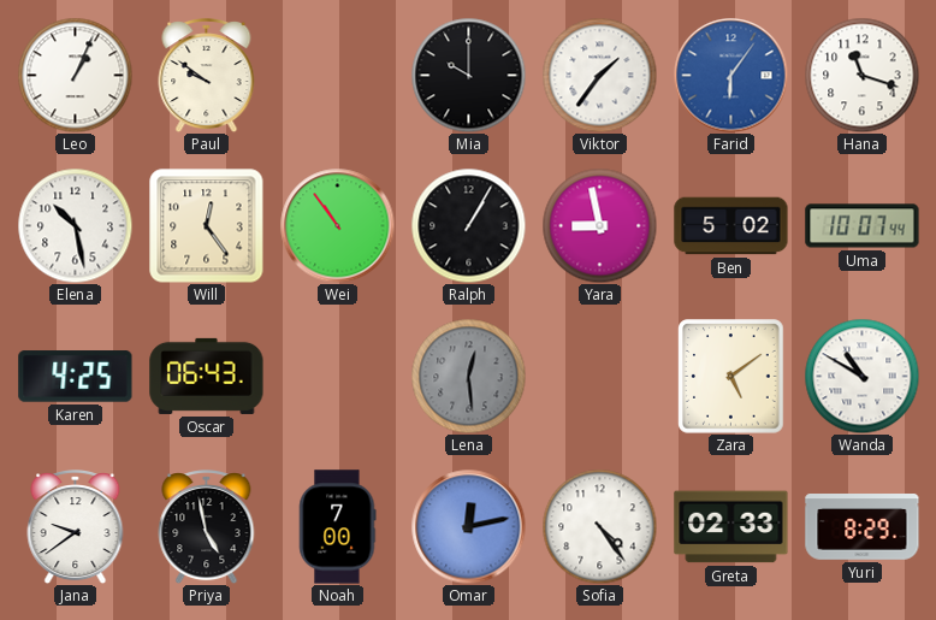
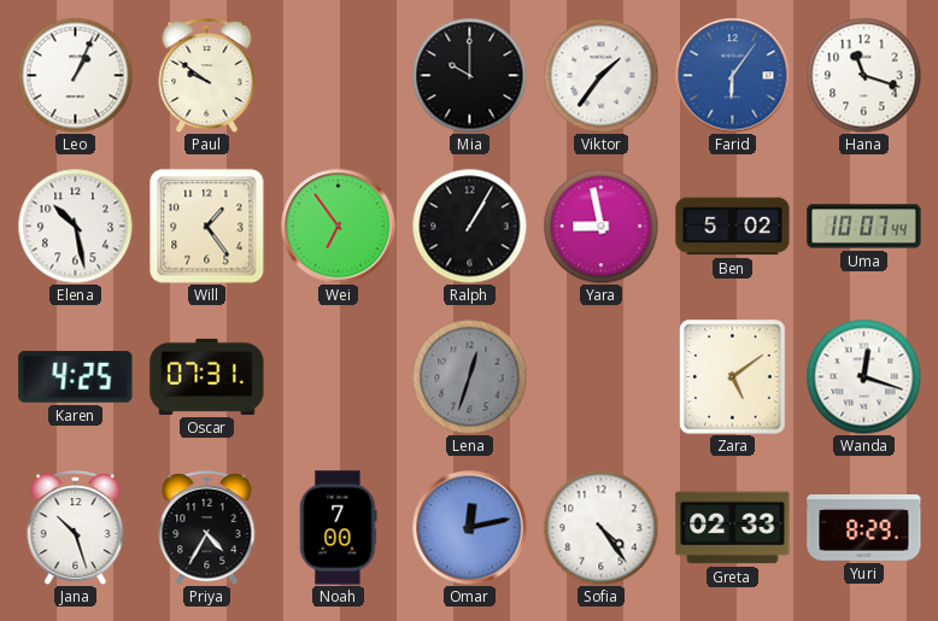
Will: 12:24 -> 1:24
Wei: 10:54 -> 6:54
Oscar: 06:43 -> 07:31
Lena: 12:29 -> 12:33
Wanda: 10:50 -> 12:18
Jana: 9:39 -> 10:27
Priya: 4:58 -> 4:35
